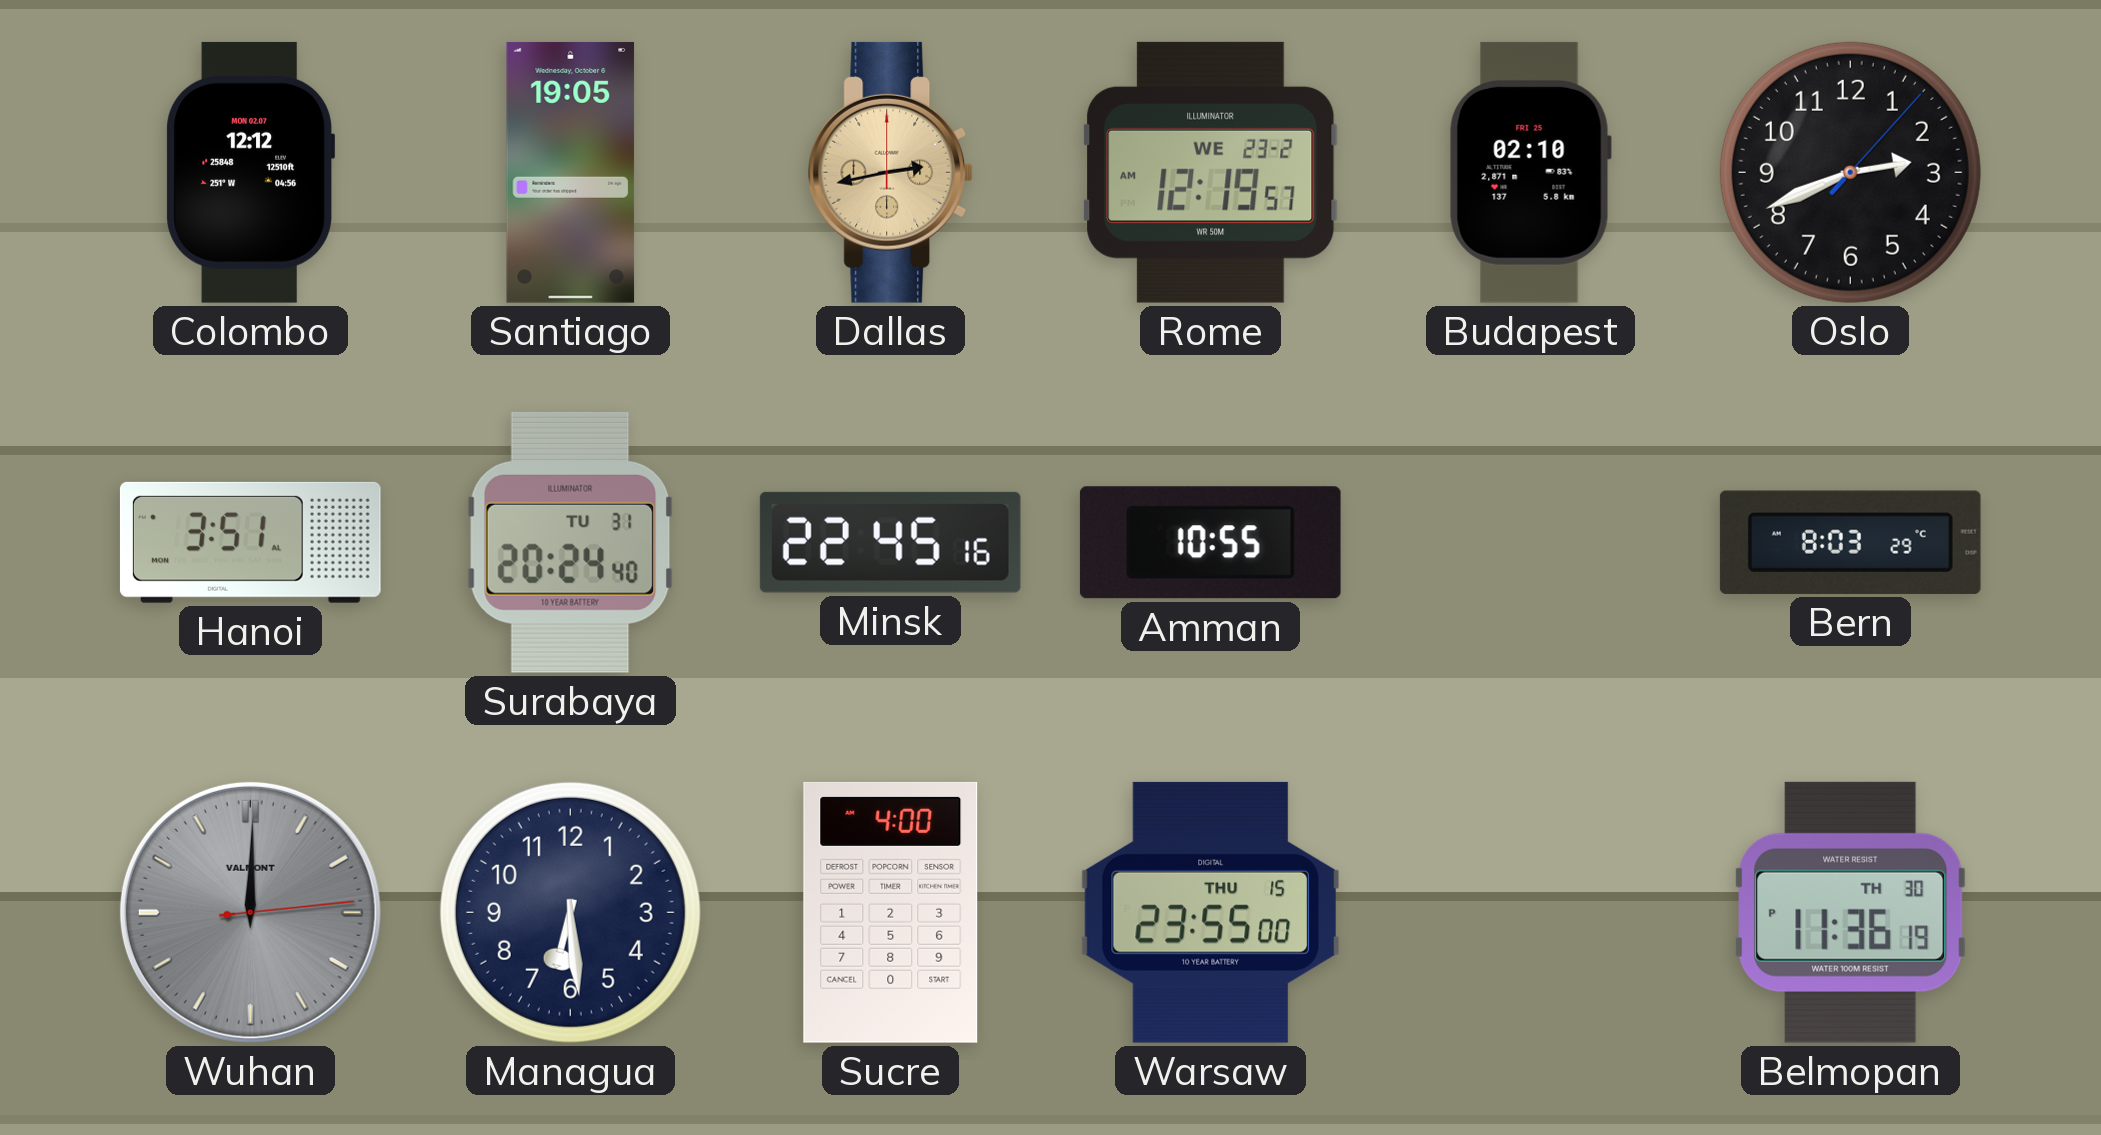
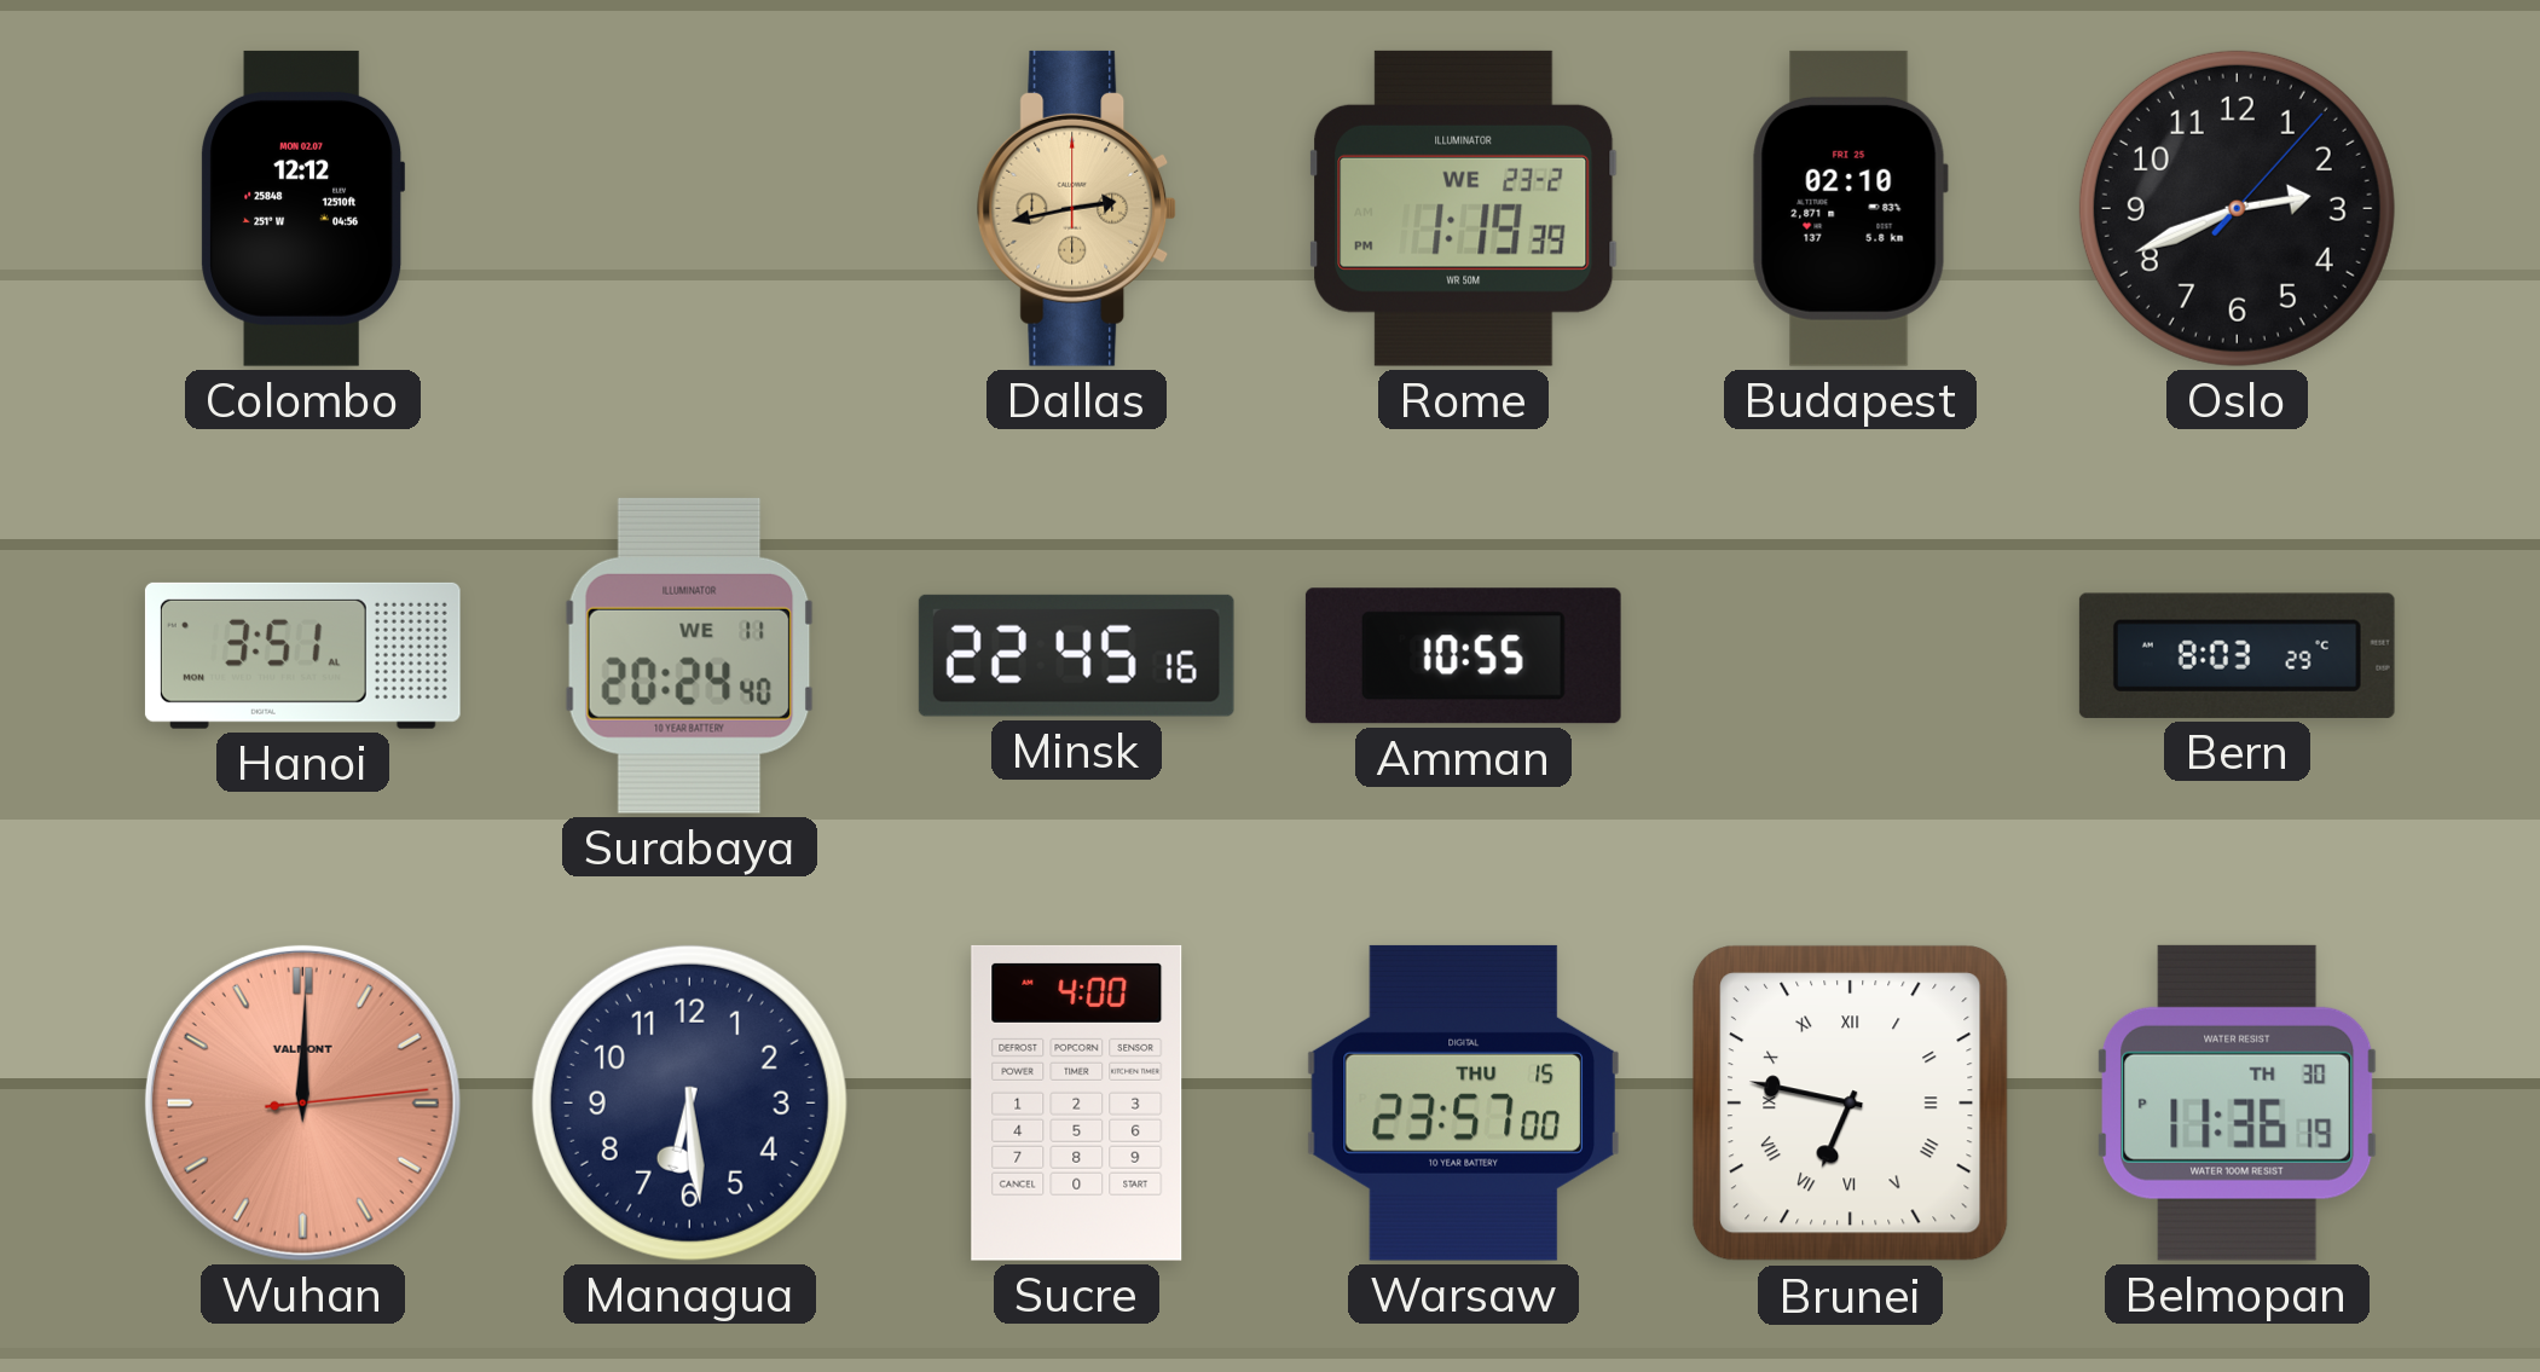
Santiago: 19:05 -> none
Rome: 12:19 -> 1:19
Surabaya date: TU 31 -> WE 11
Wuhan dial: grey -> salmon
Warsaw: 23:55 -> 23:57
Brunei: none -> 6:47
